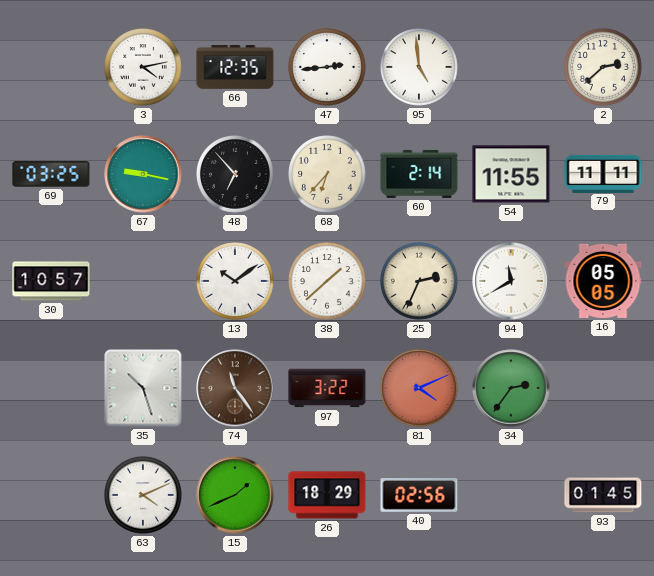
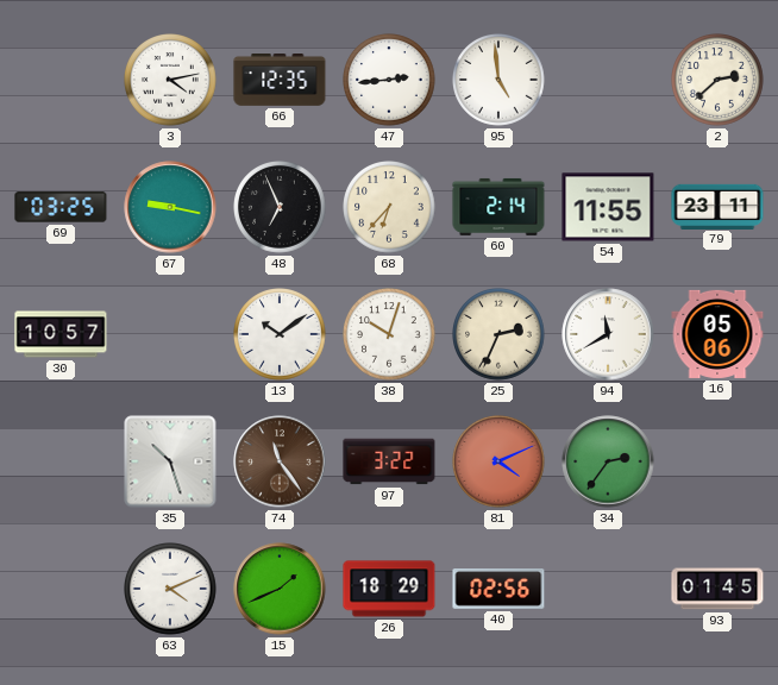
48: 6:53 -> 6:56
79: 11:11 -> 23:11
38: 1:38 -> 10:03
16: 05:05 -> 05:06
